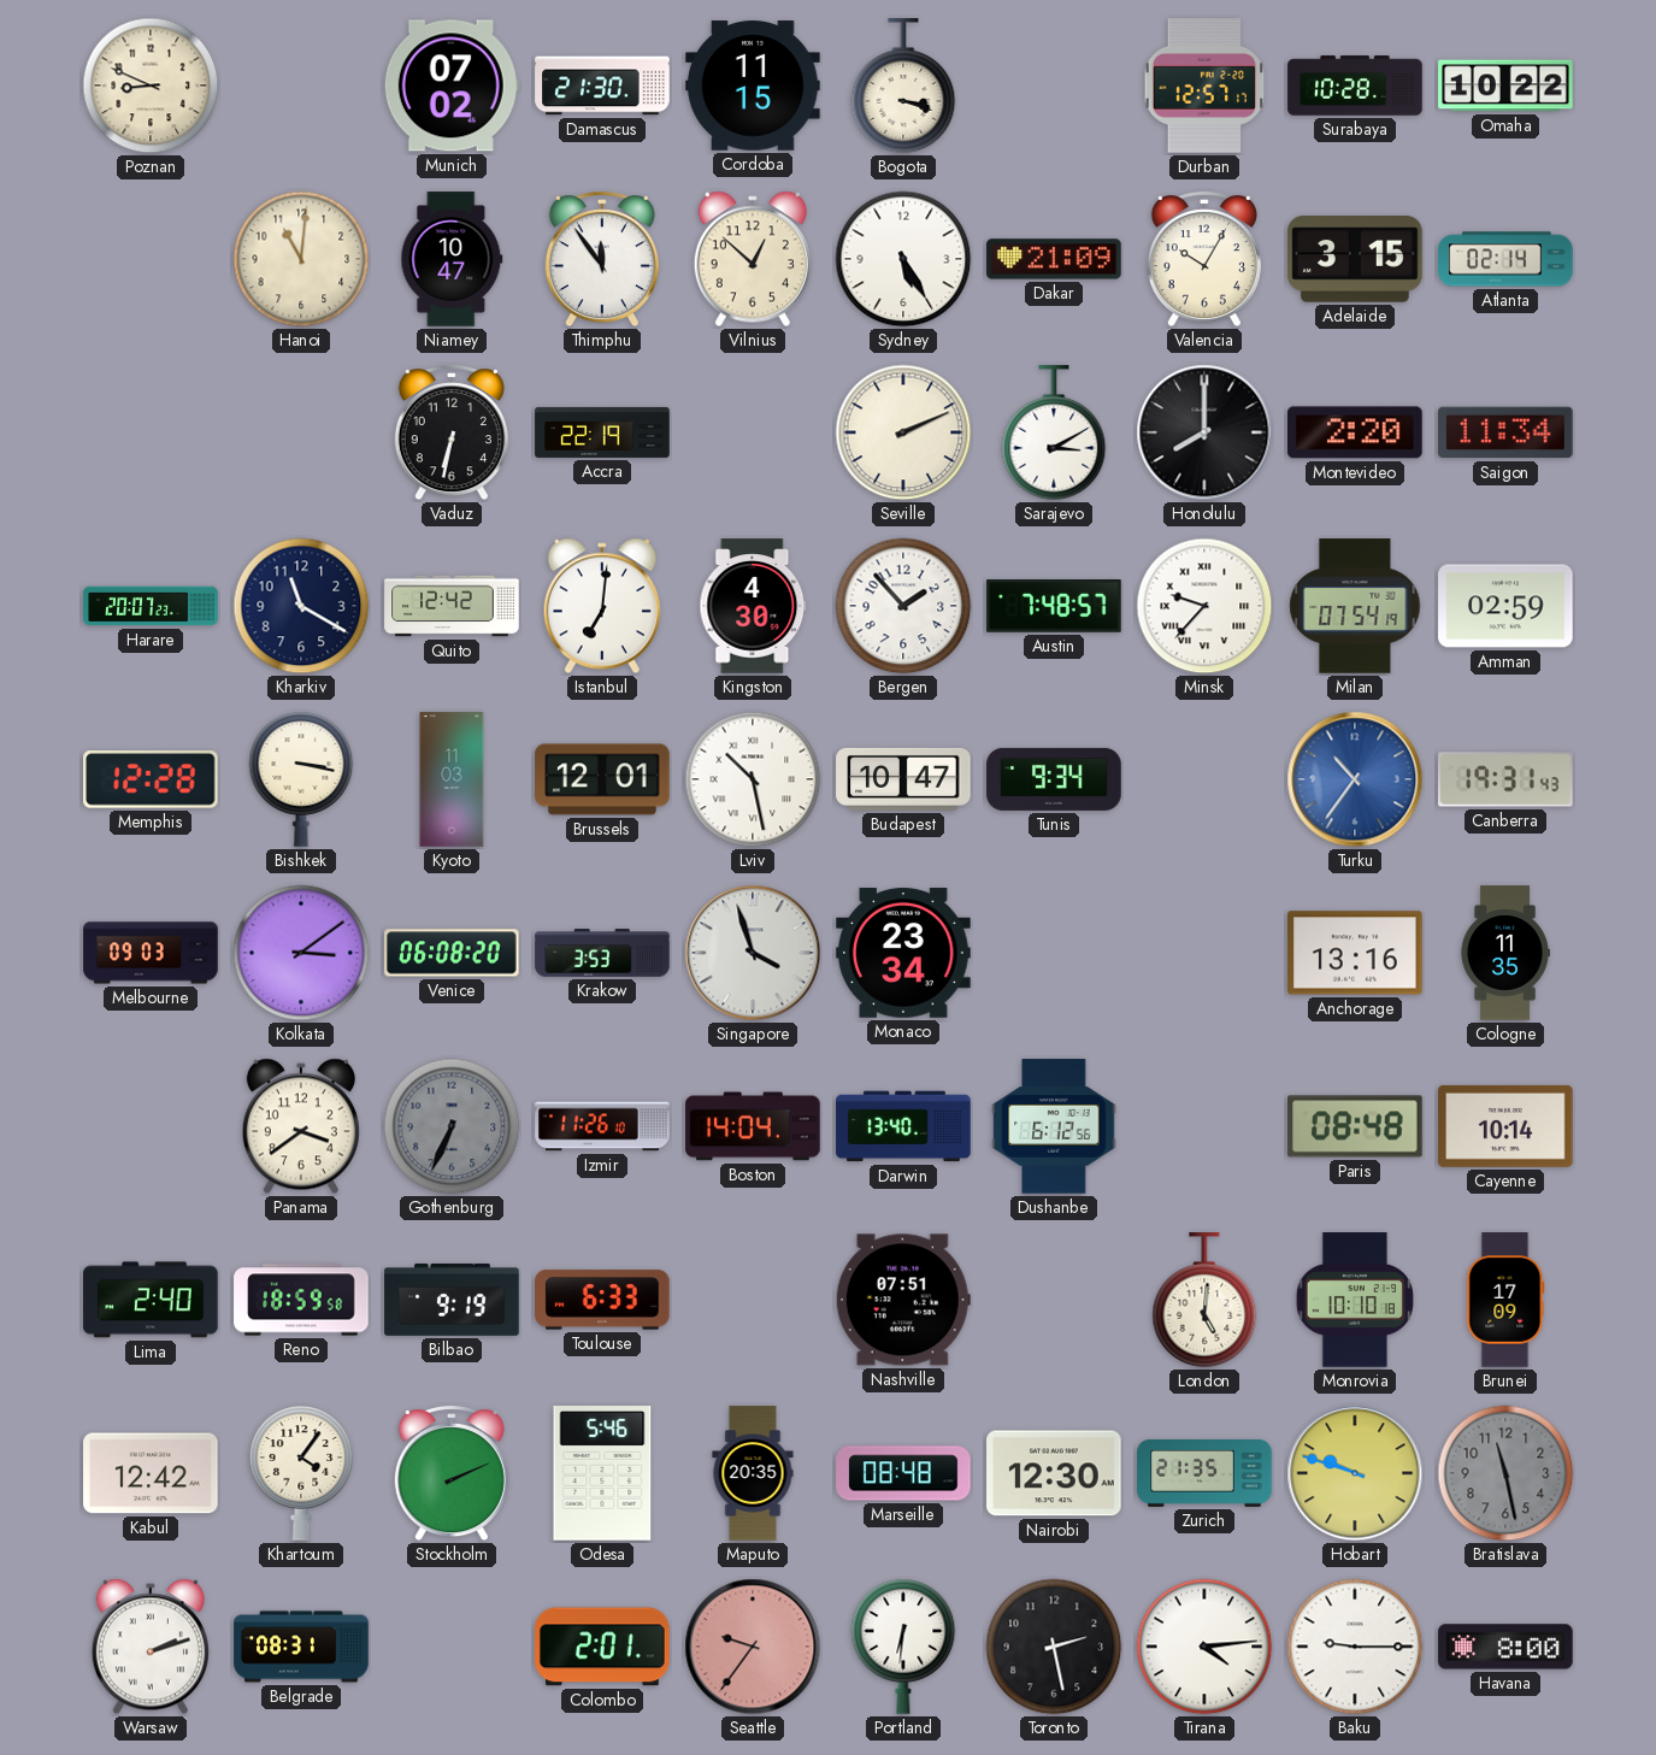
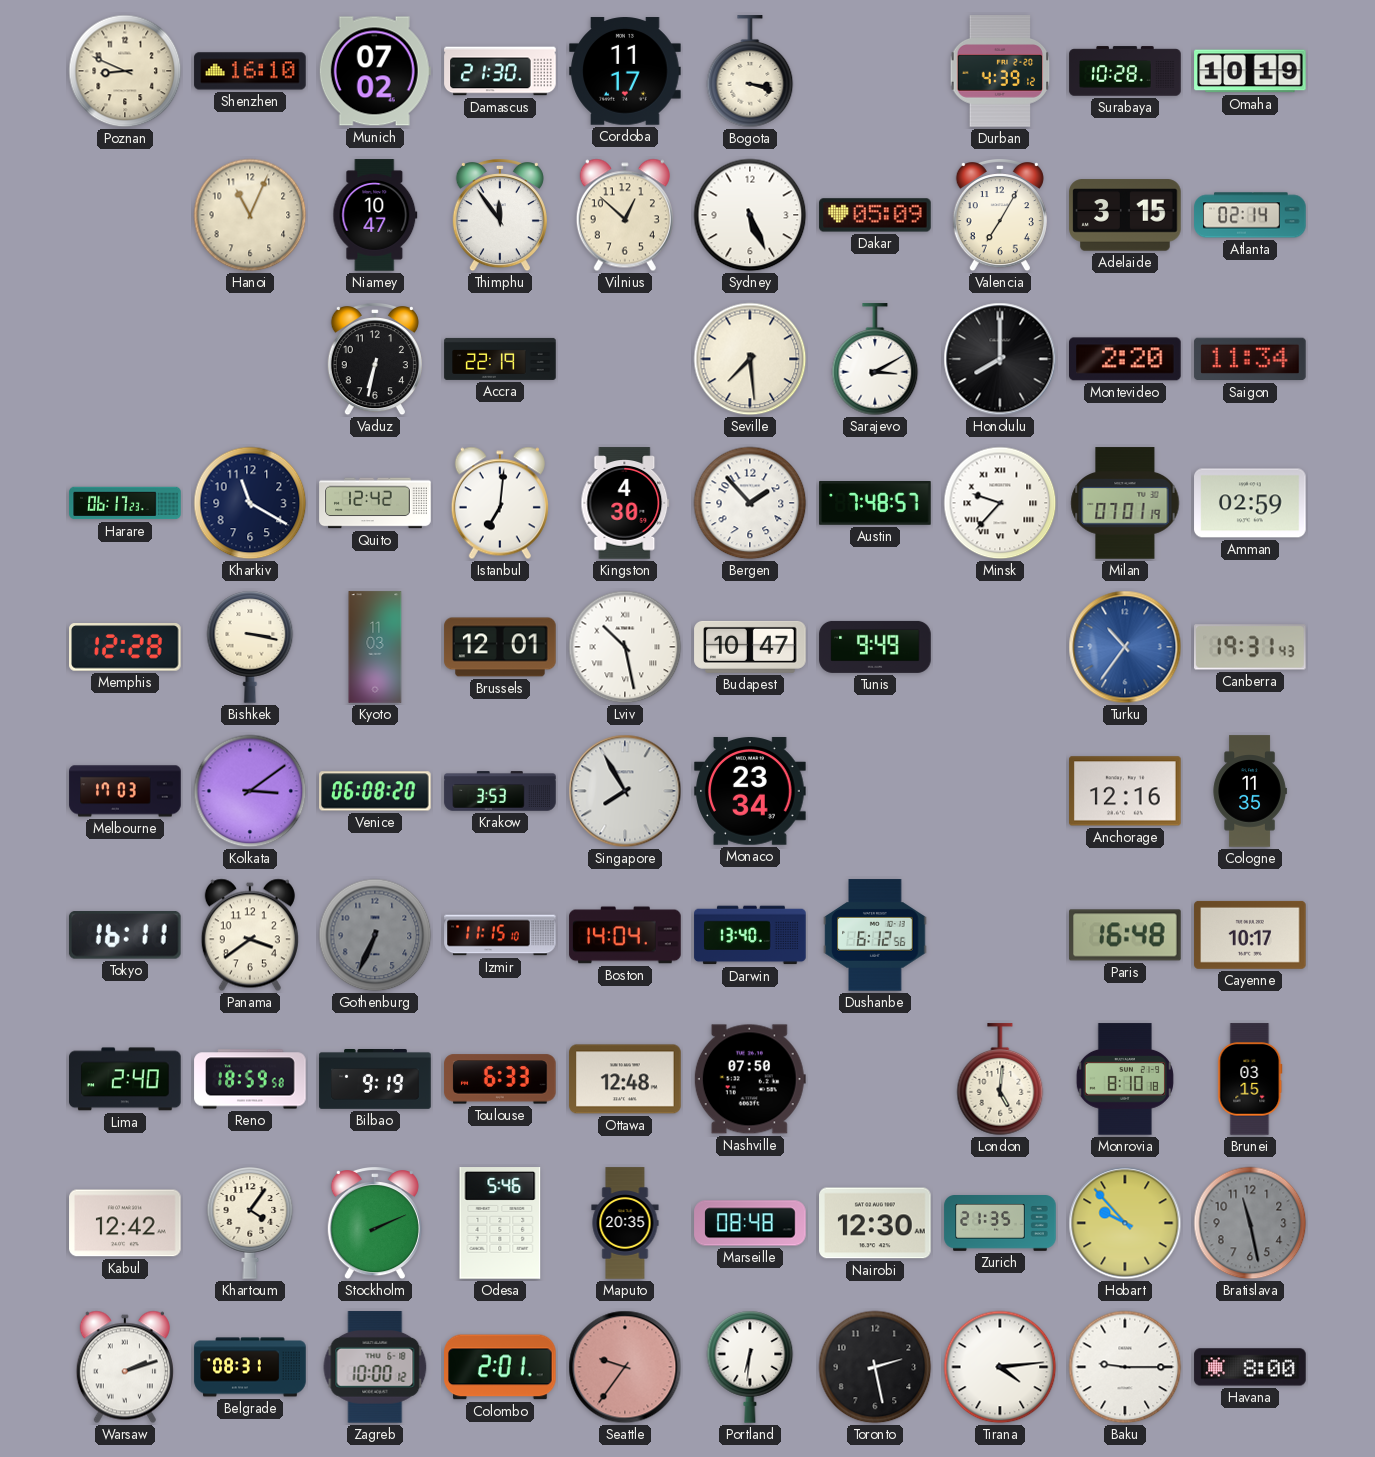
Shenzhen: none -> 16:10
Cordoba: 11:15 -> 11:17
Durban: 12:57 -> 4:39
Omaha: 10:22 -> 10:19
Hanoi: 11:01 -> 11:04
Sydney: 5:25 -> 5:26
Dakar: 21:09 -> 05:09
Valencia: 10:05 -> 7:05
Seville: 2:11 -> 7:29
Harare: 20:07 -> 06:17
Milan: 07:54 -> 07:01
Tunis: 9:34 -> 9:49
Melbourne: 09:03 -> 17:03
Singapore: 3:57 -> 7:55
Anchorage: 13:16 -> 12:16
Tokyo: none -> 16:11
Izmir: 11:26 -> 11:15
Paris: 08:48 -> 16:48
Cayenne: 10:14 -> 10:17
Ottawa: none -> 12:48
Nashville: 07:51 -> 07:50
Monrovia: 10:10 -> 8:10
Brunei: 17:09 -> 03:15
Hobart: 9:48 -> 9:53
Zagreb: none -> 10:00
